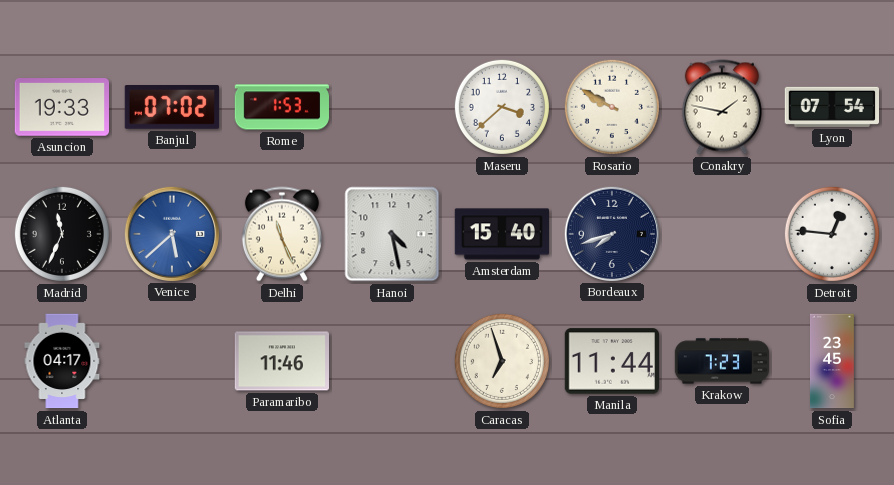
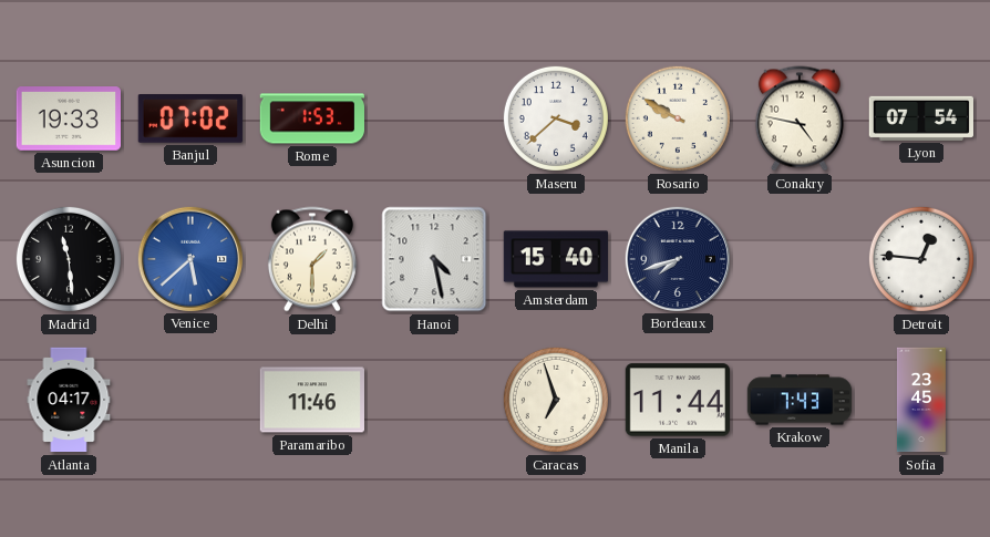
Conakry: 1:47 -> 4:47
Madrid: 11:34 -> 11:29
Delhi: 11:26 -> 1:30
Krakow: 7:23 -> 7:43
